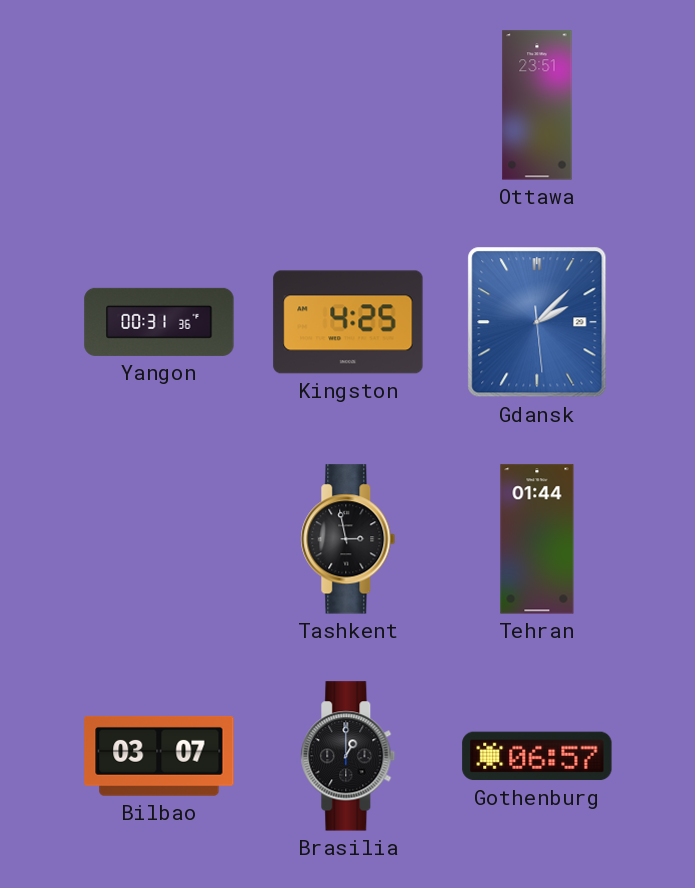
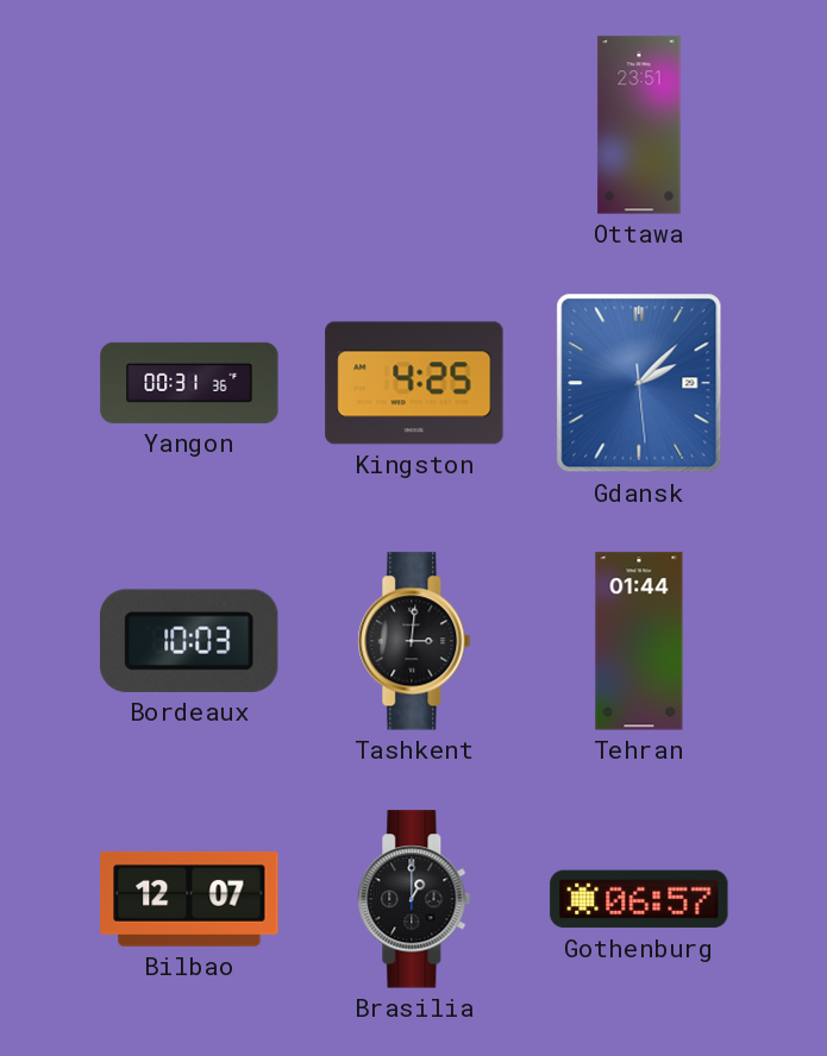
Bordeaux: none -> 10:03
Tashkent: 2:58 -> 3:01
Bilbao: 03:07 -> 12:07
